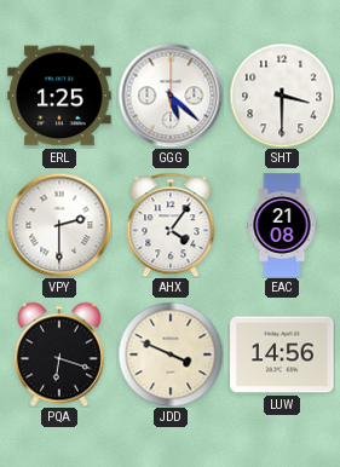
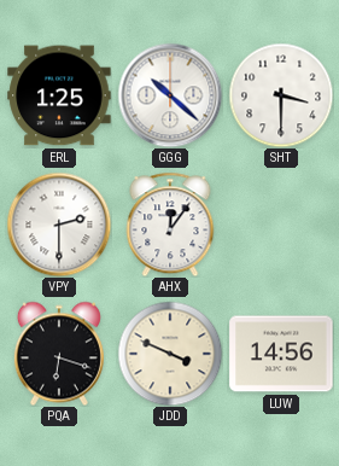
GGG: 5:22 -> 10:22
AHX: 4:06 -> 12:06
EAC: 21:08 -> none
